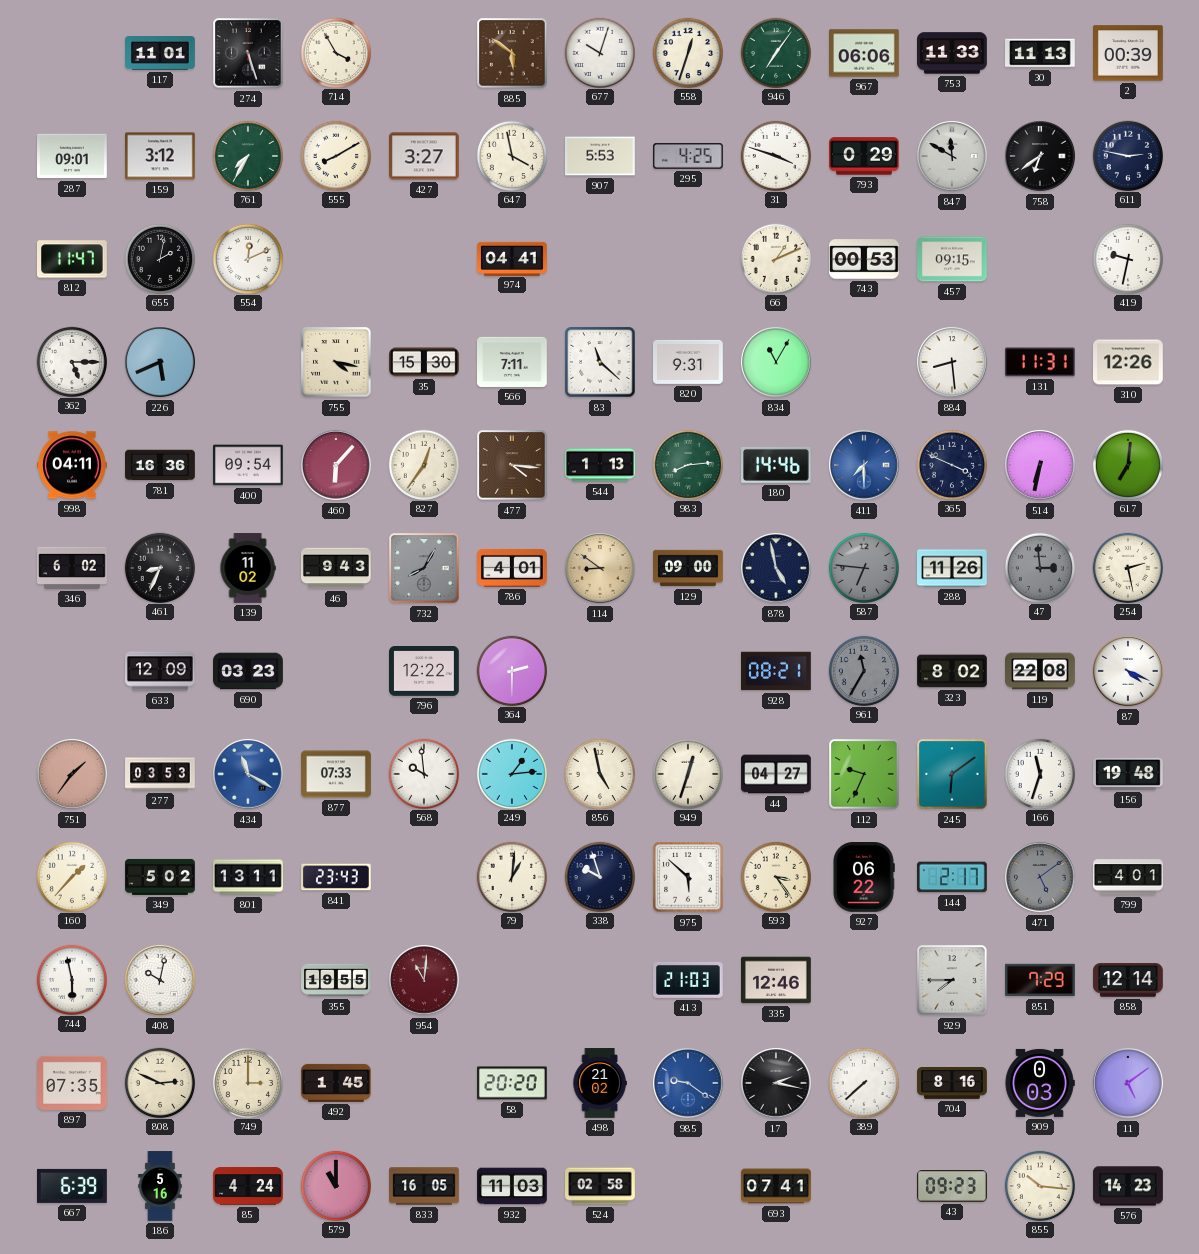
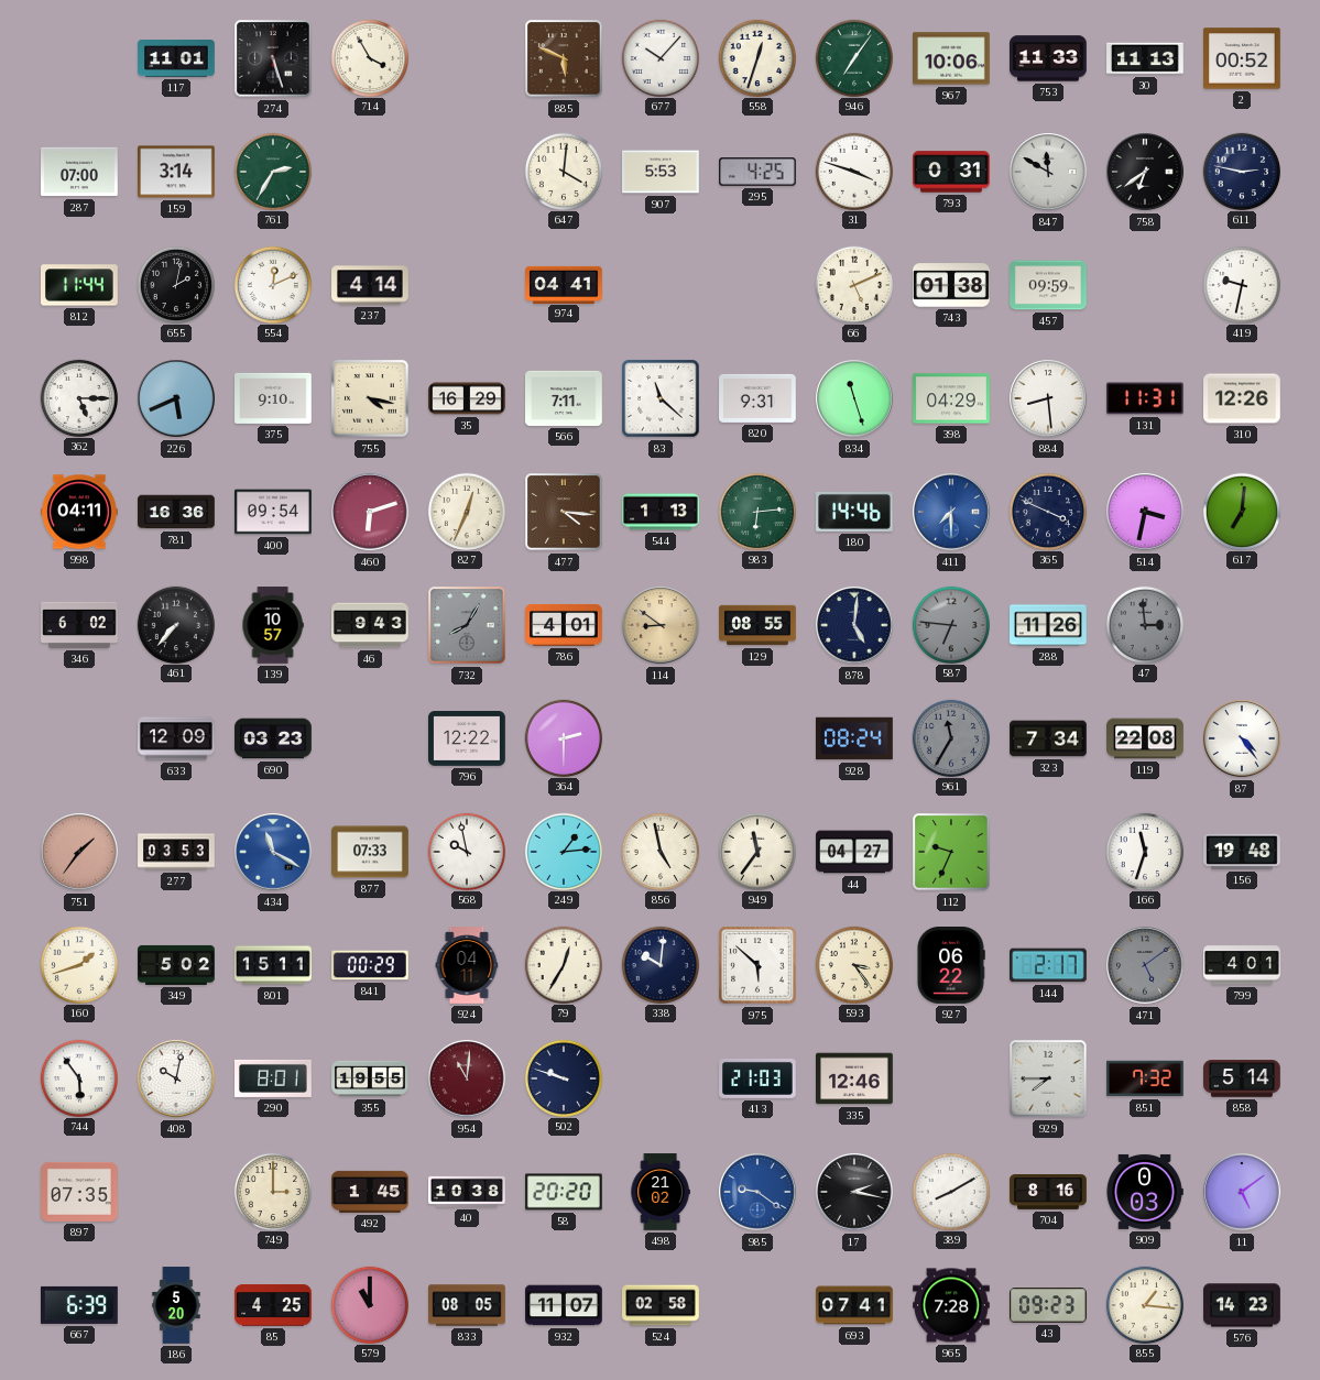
885: 5:51 -> 5:49
677: 10:03 -> 10:07
967: 06:06 -> 10:06
2: 00:39 -> 00:52
287: 09:01 -> 07:00
159: 3:12 -> 3:14
761: 7:35 -> 2:35
555: 8:10 -> none
427: 3:27 -> none
647: 3:58 -> 4:01
793: 0:29 -> 0:31
812: 11:47 -> 11:44
237: none -> 4:14
66: 1:11 -> 5:11
743: 00:53 -> 01:38
457: 09:15 -> 09:59
375: none -> 9:10
35: 15:30 -> 16:29
834: 11:05 -> 11:27
398: none -> 04:29
460: 6:07 -> 6:12
827: 12:36 -> 12:34
983: 8:14 -> 6:14
514: 6:32 -> 3:32
461: 8:34 -> 7:37
139: 11:02 -> 10:57
129: 09:00 -> 08:55
878: 4:58 -> 5:01
254: 2:28 -> none
928: 08:21 -> 08:24
323: 8:02 -> 7:34
87: 4:19 -> 4:24
568: 9:59 -> 9:58
949: 12:33 -> 11:36
245: 6:09 -> none
160: 1:37 -> 1:42
801: 13:11 -> 15:11
841: 23:43 -> 00:29
924: none -> 04:11
79: 1:01 -> 12:35
338: 9:57 -> 10:01
744: 5:58 -> 5:54
290: none -> 8:01
502: none -> 9:48
851: 7:29 -> 7:32
858: 12:14 -> 5:14
808: 2:49 -> none
40: none -> 10:38
389: 7:38 -> 8:10
186: 5:16 -> 5:20
85: 4:24 -> 4:25
833: 16:05 -> 08:05
932: 11:03 -> 11:07
965: none -> 7:28
855: 10:16 -> 1:16
